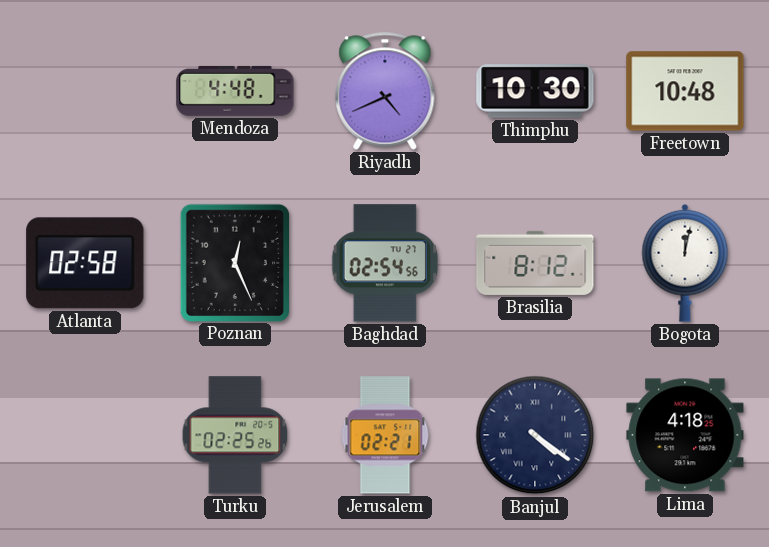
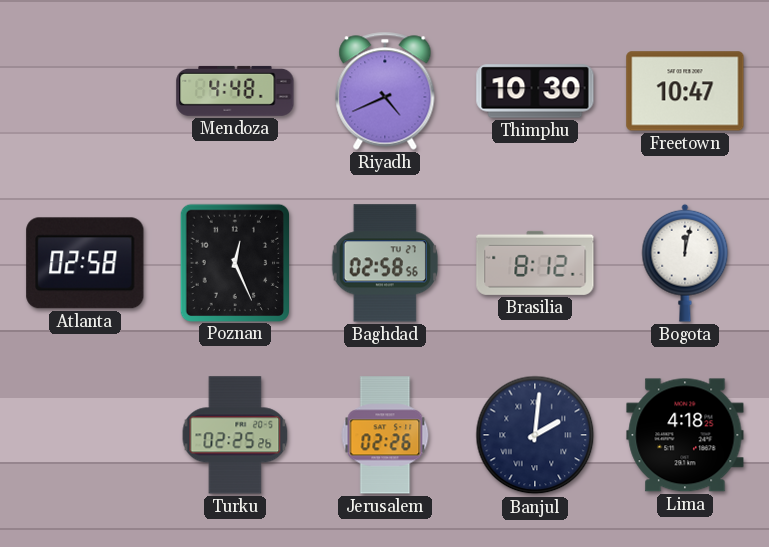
Freetown: 10:48 -> 10:47
Baghdad: 02:54 -> 02:58
Jerusalem: 02:21 -> 02:26
Banjul: 4:21 -> 2:01
